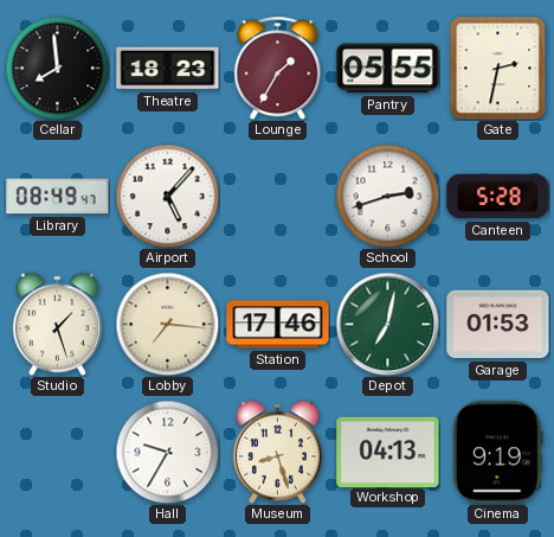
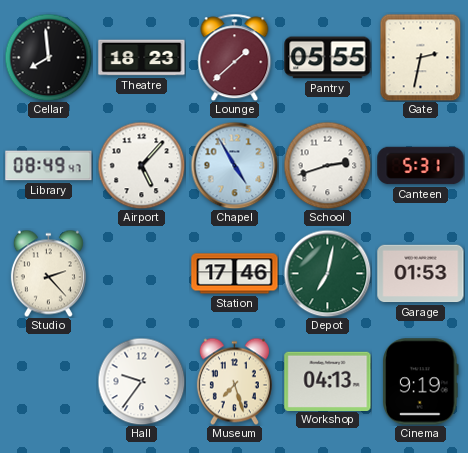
Lounge: 1:35 -> 1:38
Chapel: none -> 4:55
Canteen: 5:28 -> 5:31
Studio: 1:27 -> 2:23
Lobby: 7:16 -> none
Hall: 9:35 -> 9:36
Museum: 8:27 -> 7:27
